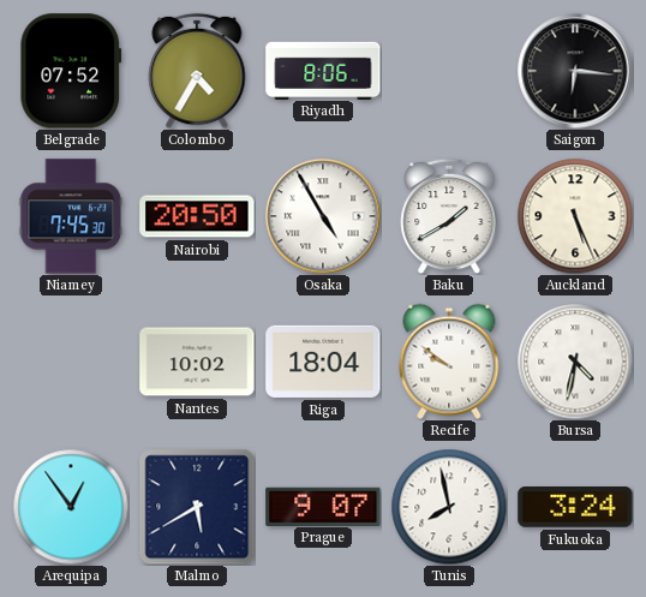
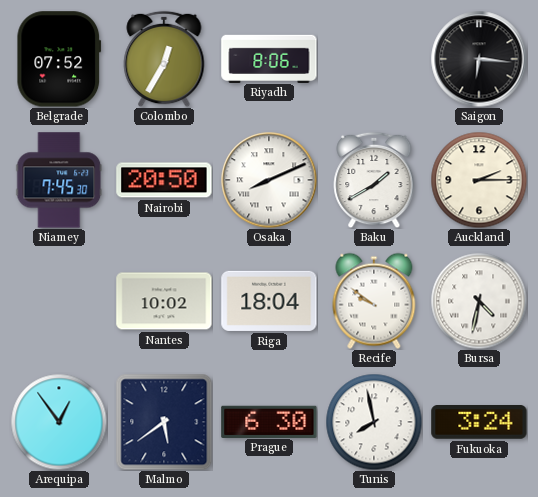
Colombo: 4:35 -> 12:35
Osaka: 4:55 -> 8:11
Auckland: 5:26 -> 2:15
Malmo: 5:40 -> 5:39
Prague: 9:07 -> 6:30
